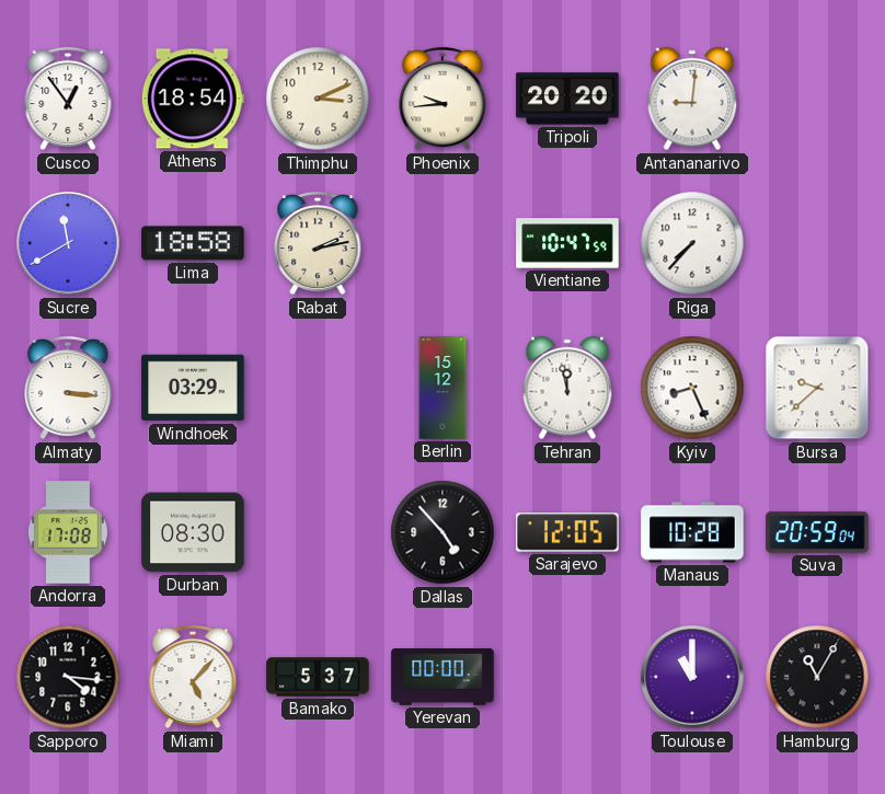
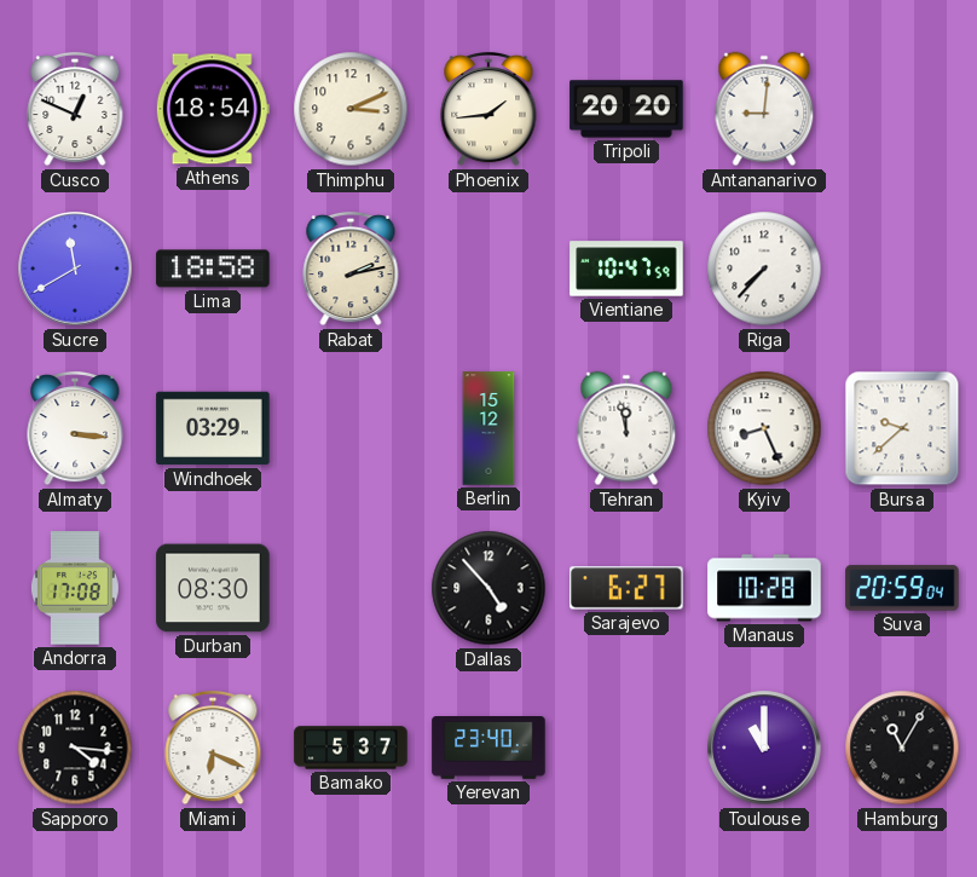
Cusco: 12:54 -> 12:49
Phoenix: 9:44 -> 1:44
Sarajevo: 12:05 -> 6:27
Miami: 5:07 -> 6:19
Yerevan: 00:00 -> 23:40
